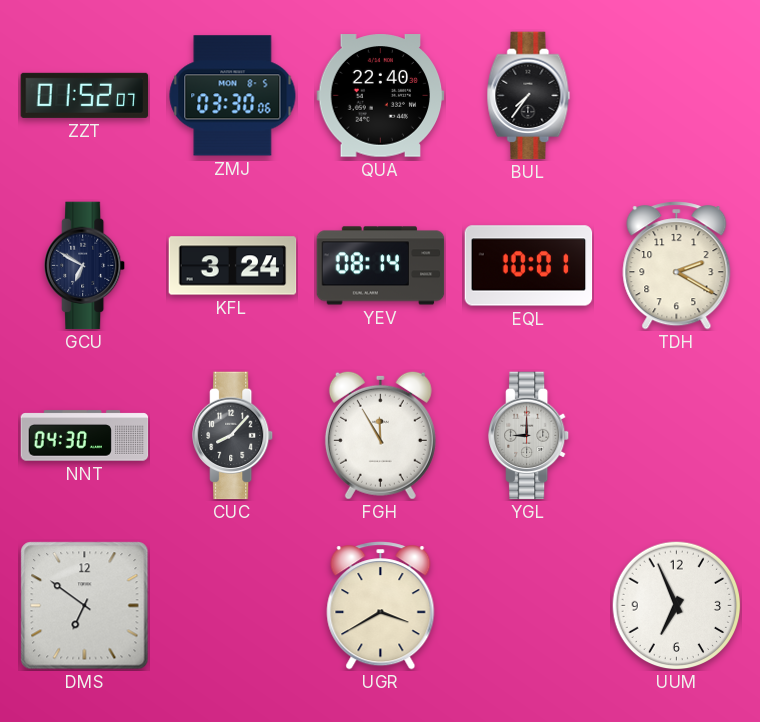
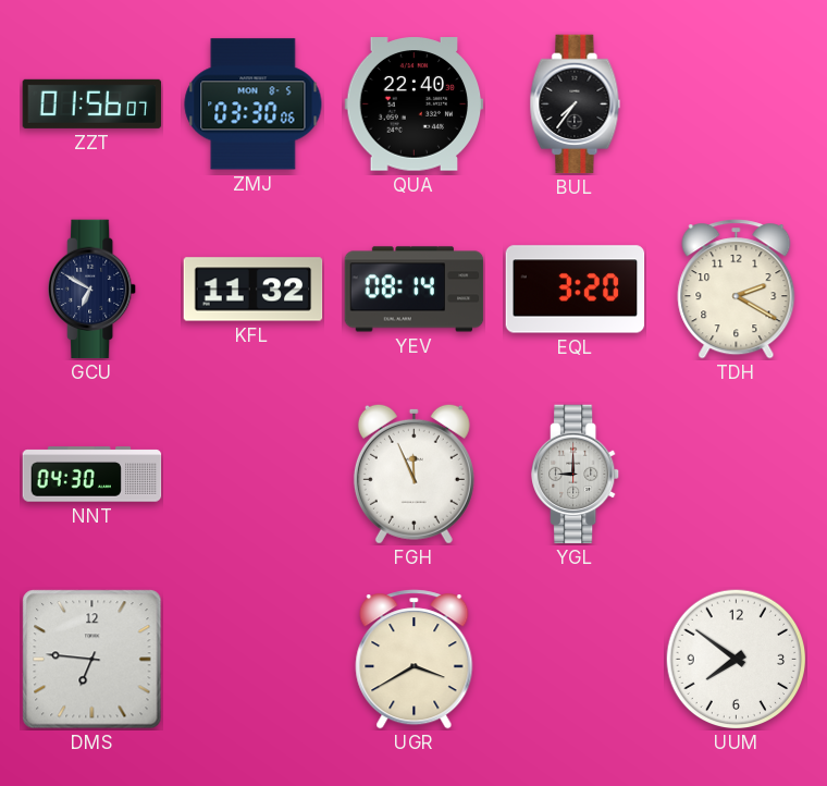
ZZT: 01:52 -> 01:56
KFL: 3:24 -> 11:32
EQL: 10:01 -> 3:20
CUC: 8:07 -> none
FGH: 11:55 -> 11:56
DMS: 6:51 -> 6:46
UUM: 6:56 -> 7:51
